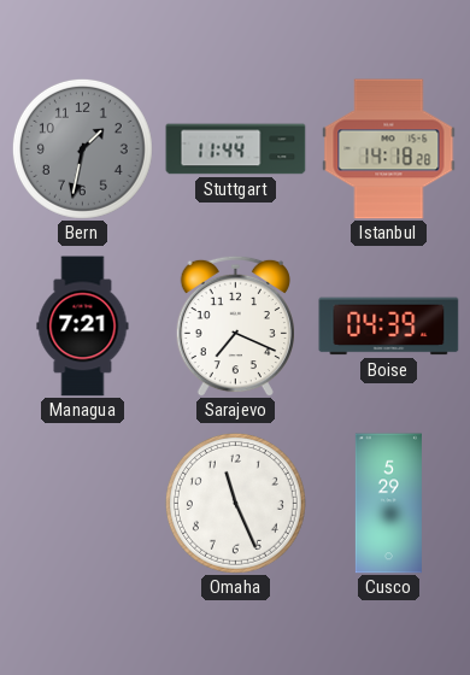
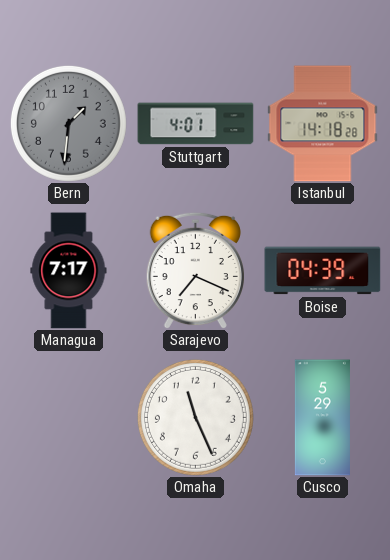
Bern: 1:32 -> 1:31
Stuttgart: 11:44 -> 4:01
Managua: 7:21 -> 7:17
